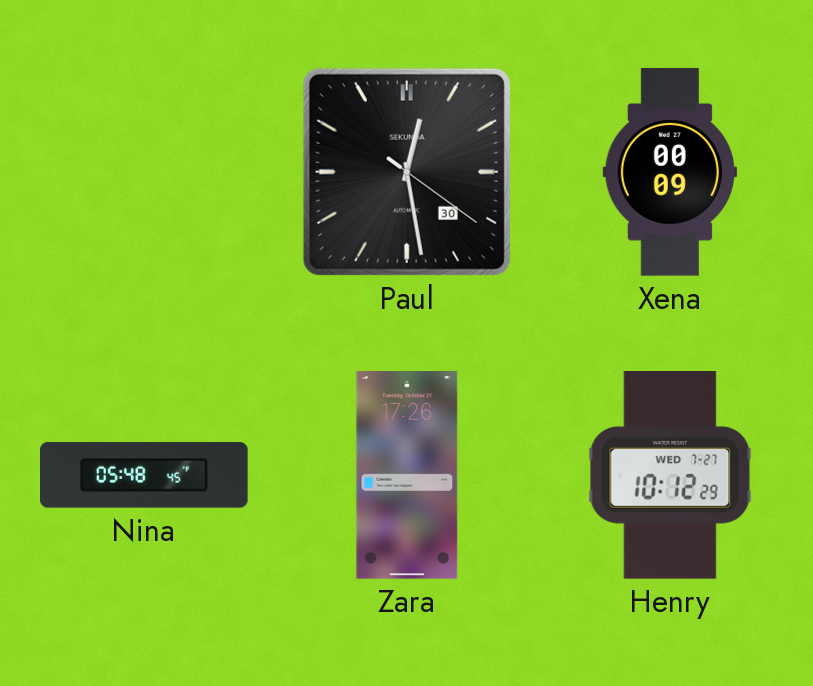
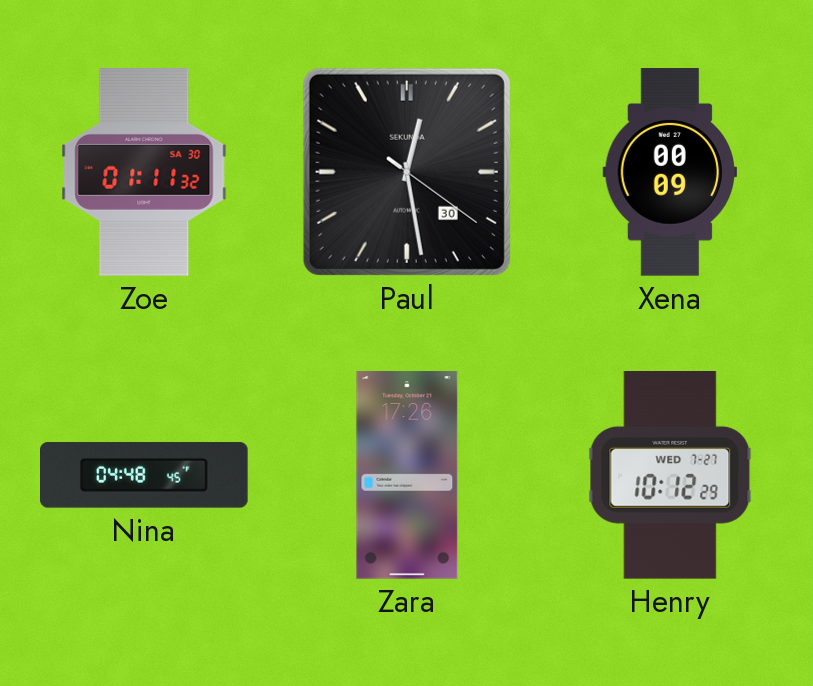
Zoe: none -> 01:11
Nina: 05:48 -> 04:48
